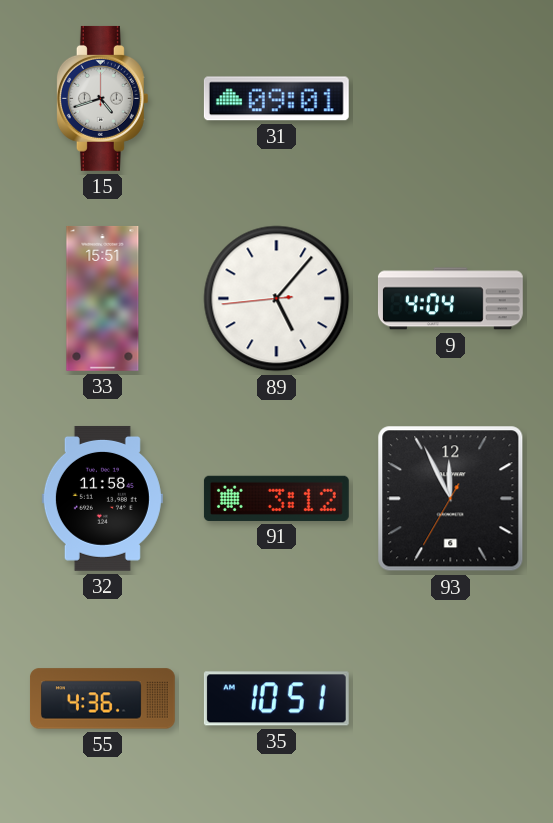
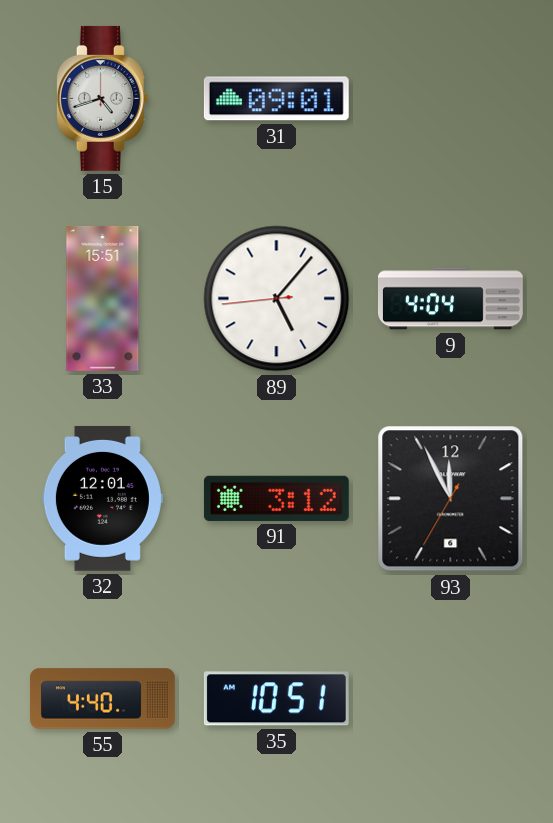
32: 11:58 -> 12:01
55: 4:36 -> 4:40
